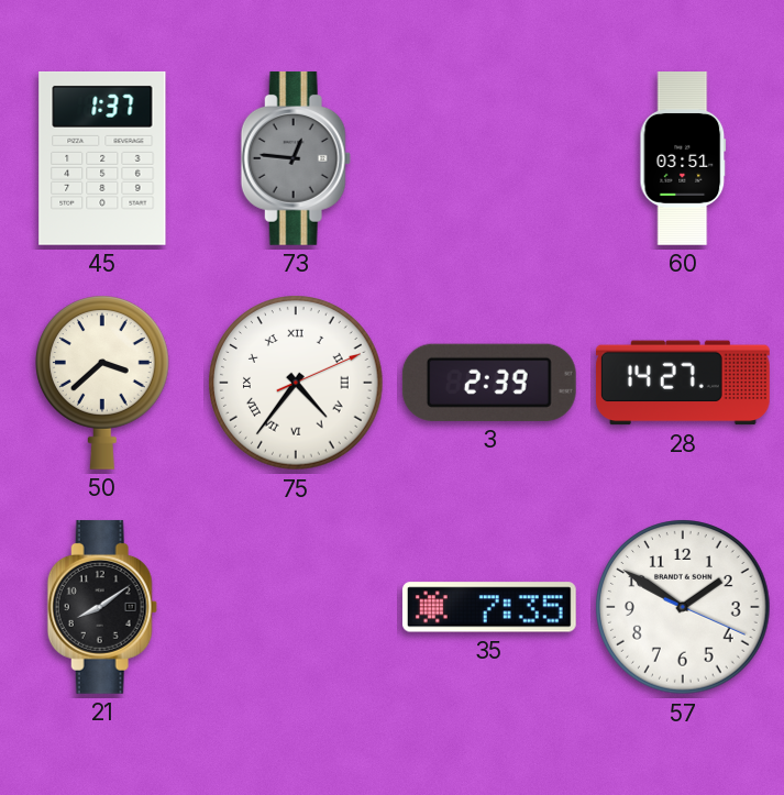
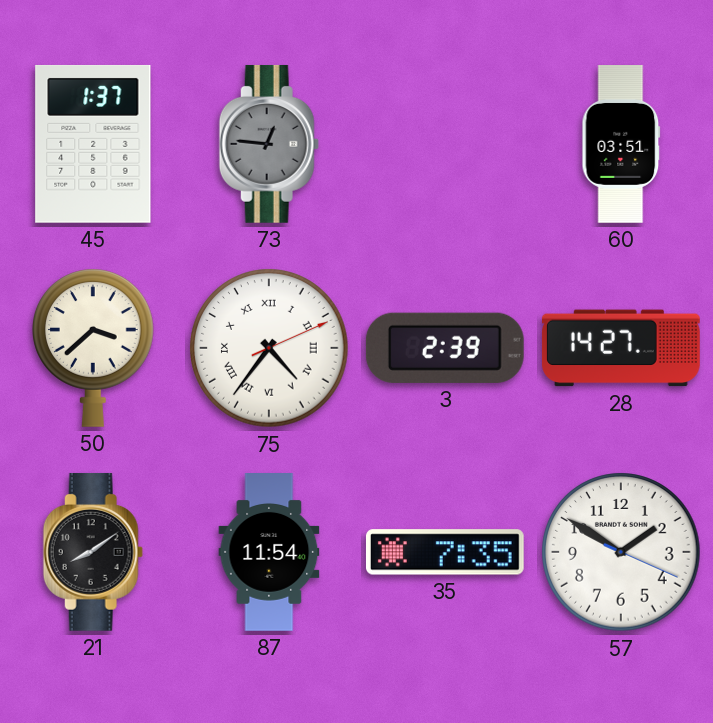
87: none -> 11:54
